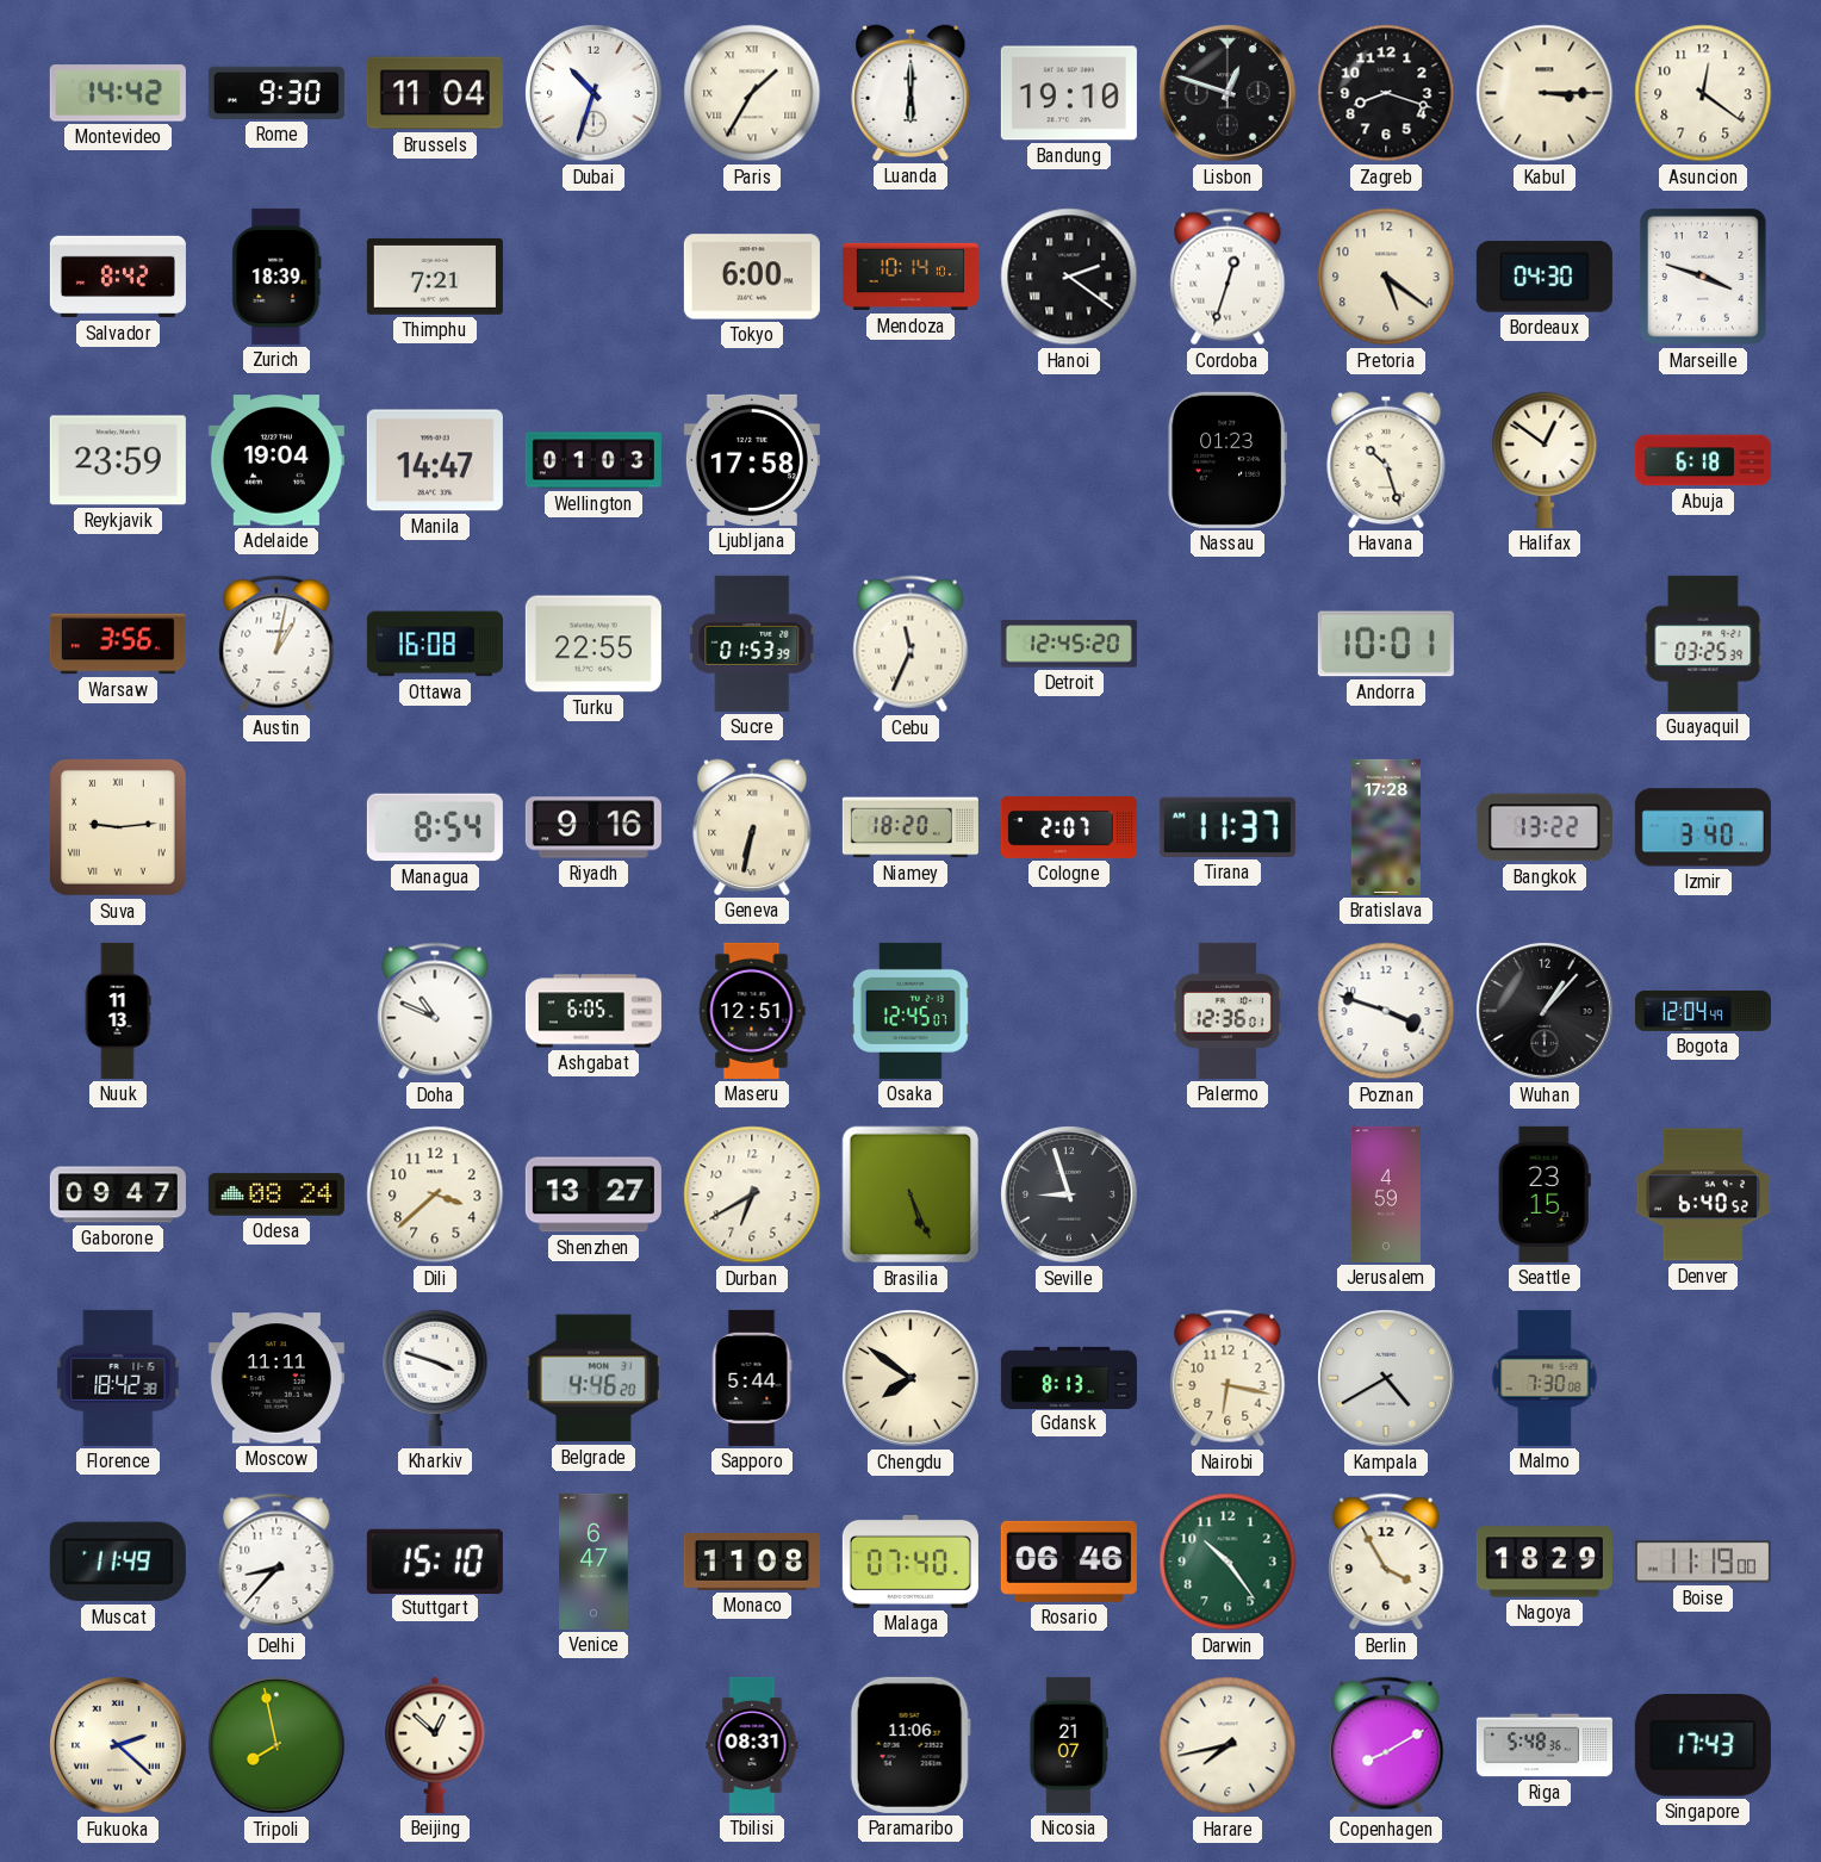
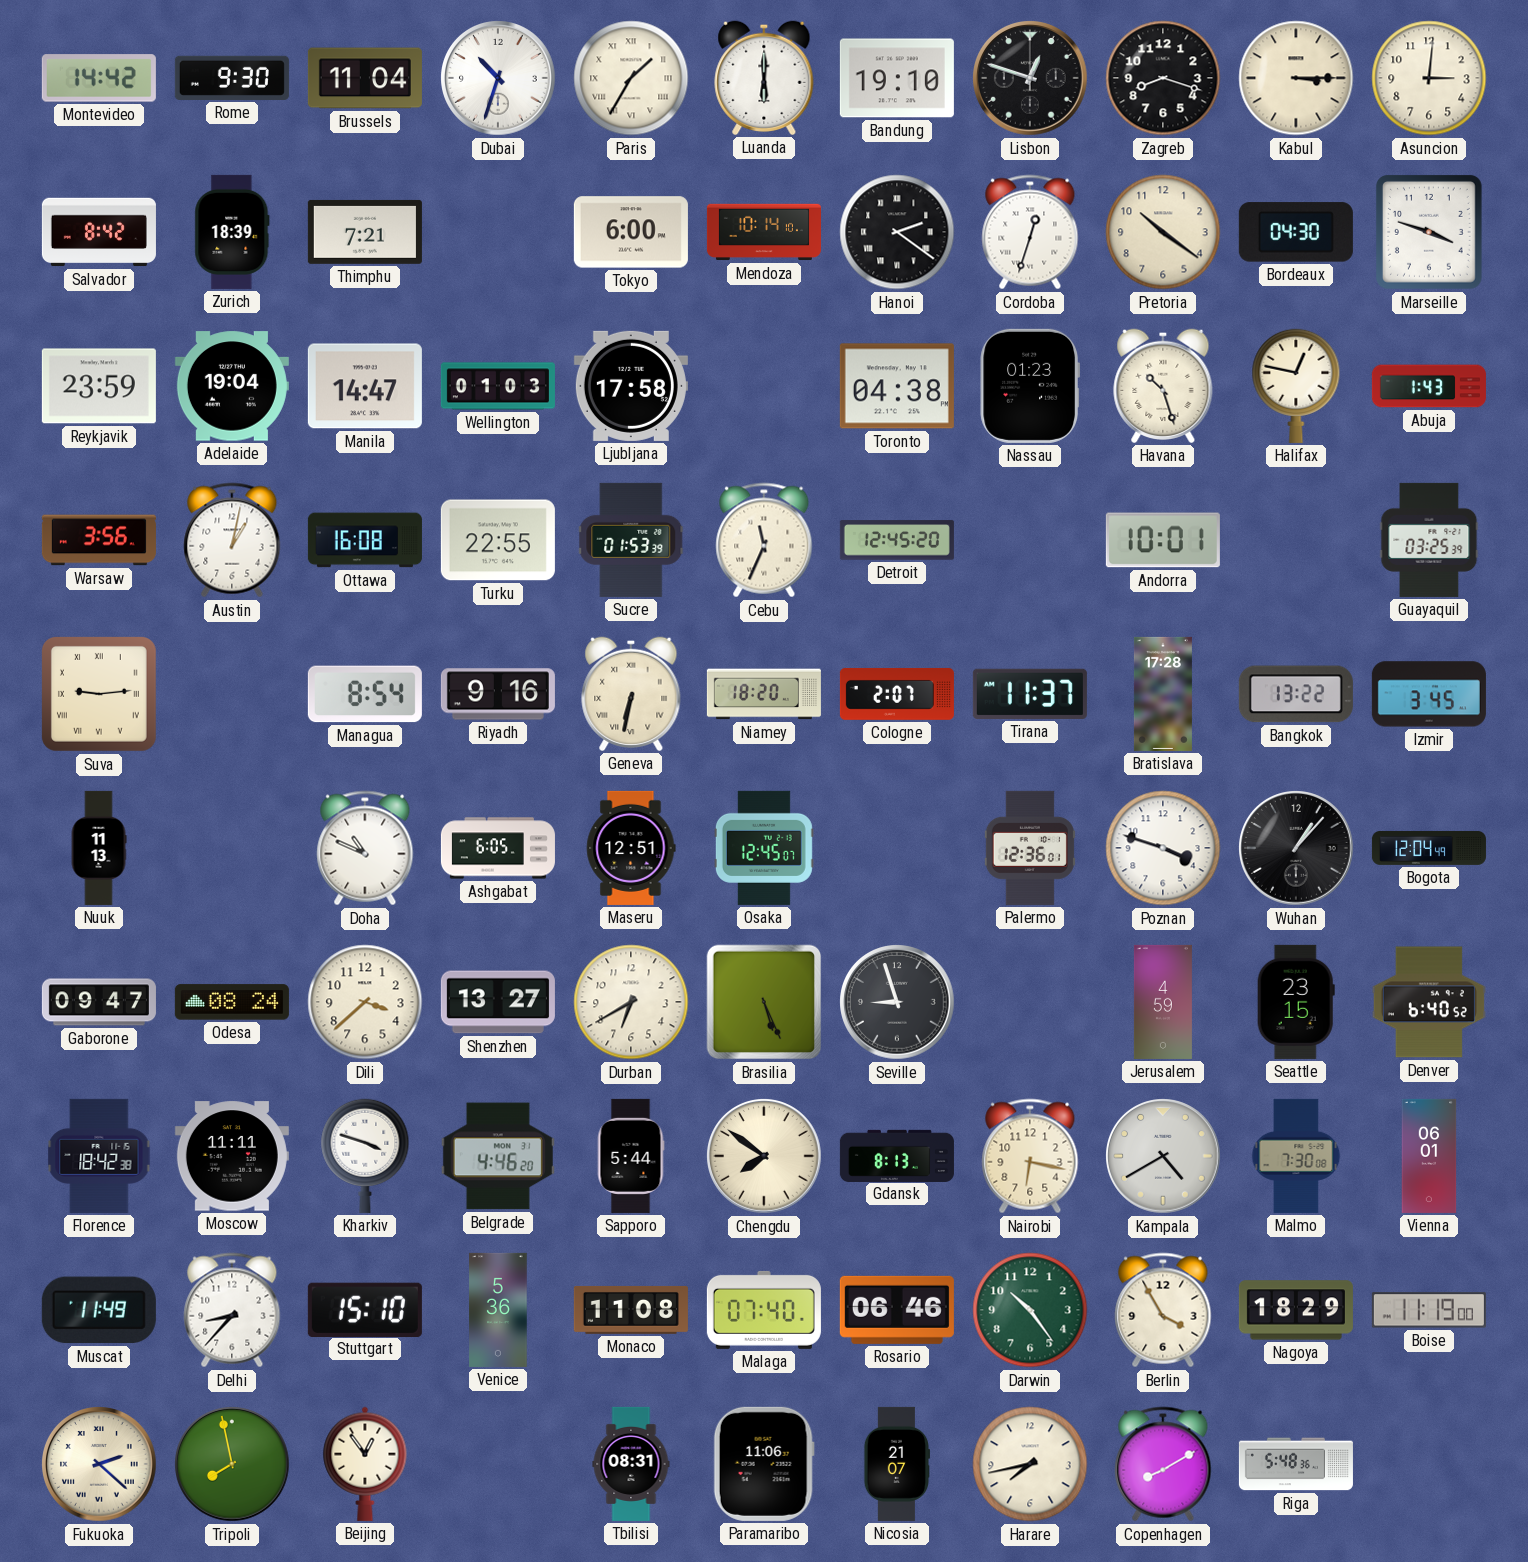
Asuncion: 12:21 -> 3:01
Pretoria: 5:21 -> 10:21
Toronto: none -> 04:38
Halifax: 12:51 -> 12:47
Abuja: 6:18 -> 1:43
Izmir: 3:40 -> 3:45
Vienna: none -> 06:01
Venice: 6:47 -> 5:36
Beijing: 12:52 -> 12:54
Singapore: 17:43 -> none
